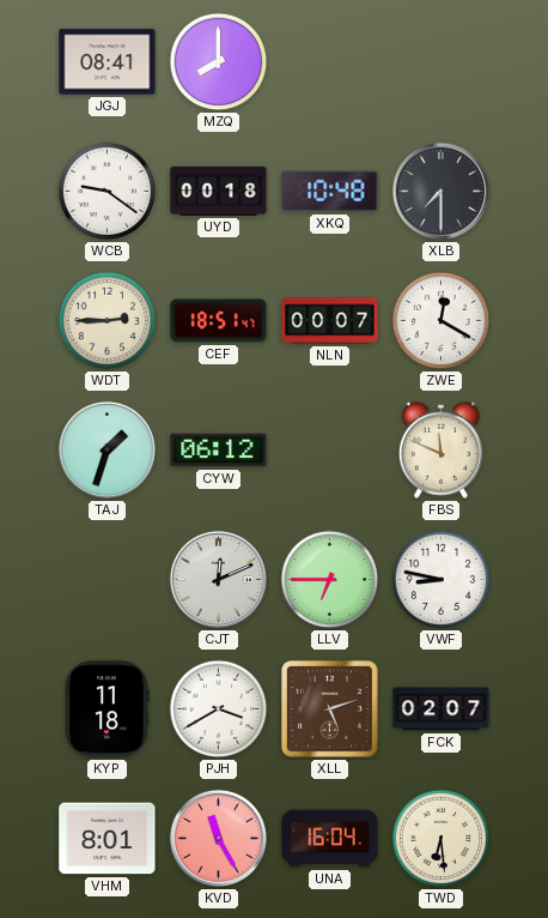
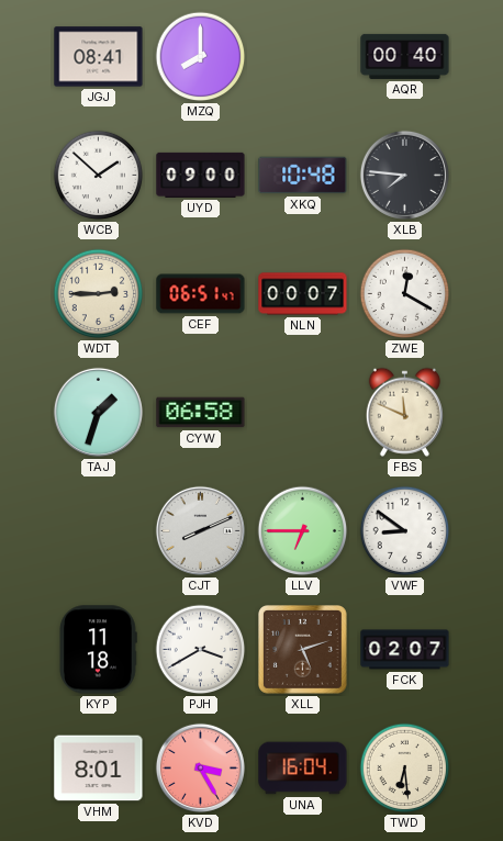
AQR: none -> 00:40
WCB: 9:21 -> 1:52
UYD: 00:18 -> 09:00
XLB: 7:30 -> 7:46
CEF: 18:51 -> 06:51
CYW: 06:12 -> 06:58
CJT: 12:11 -> 8:11
VWF: 8:47 -> 8:51
KVD: 11:25 -> 3:25
